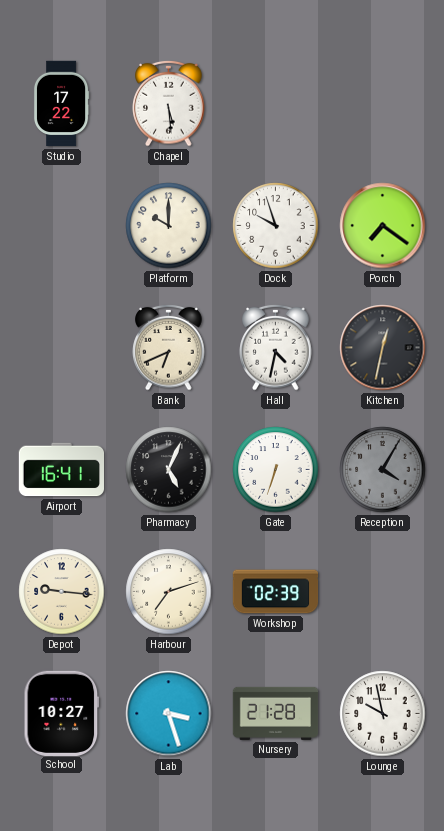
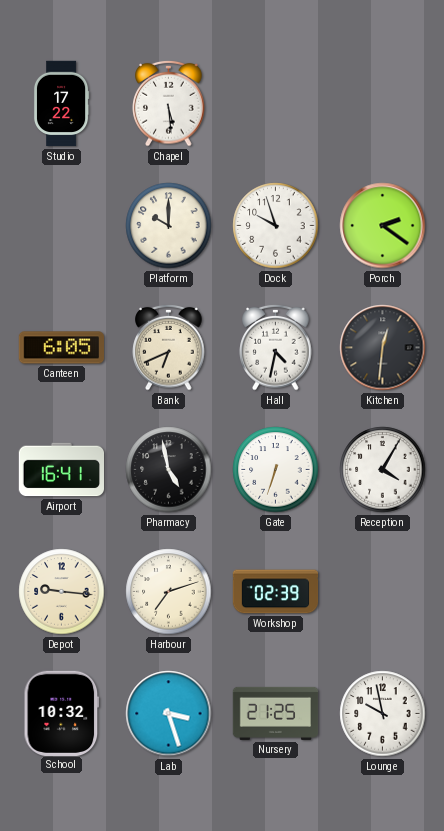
Porch: 7:21 -> 2:21
Canteen: none -> 6:05
Kitchen: 12:32 -> 12:31
Pharmacy: 5:04 -> 4:58
Reception dial: grey -> white
School: 10:27 -> 10:32
Nursery: 21:28 -> 21:25
